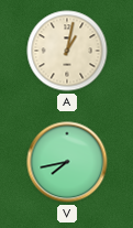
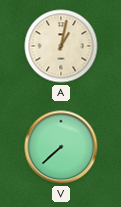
V: 7:43 -> 7:38
